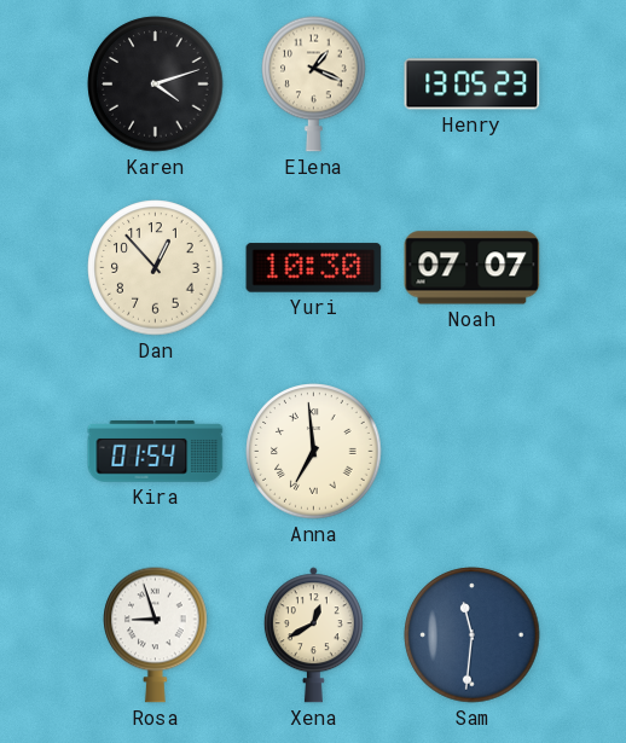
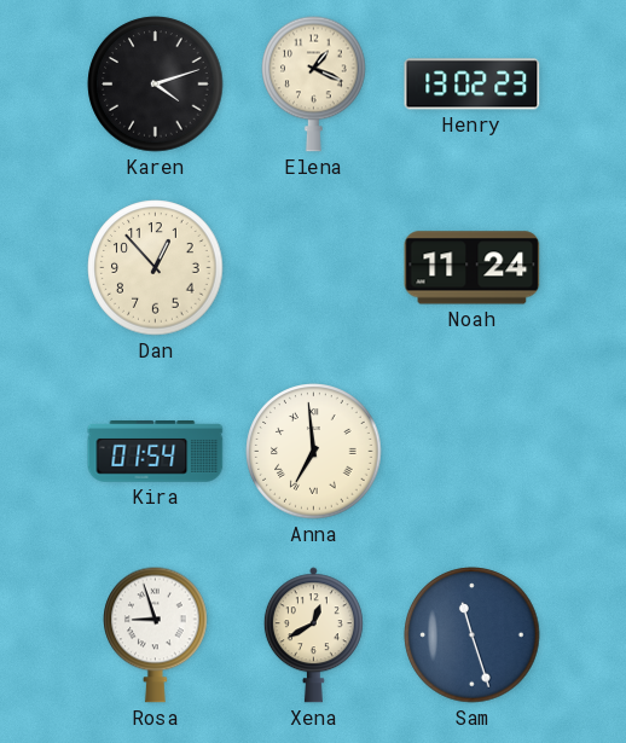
Henry: 13:05 -> 13:02
Yuri: 10:30 -> none
Noah: 07:07 -> 11:24
Sam: 11:31 -> 11:27
